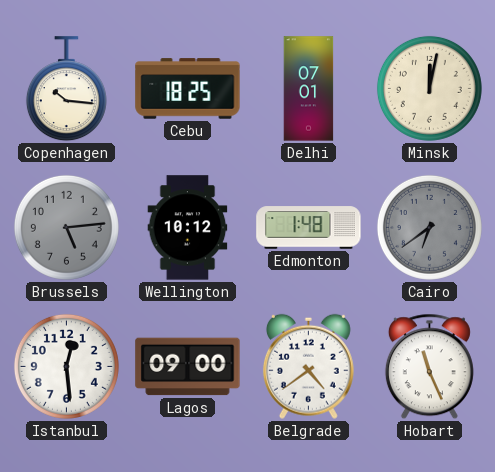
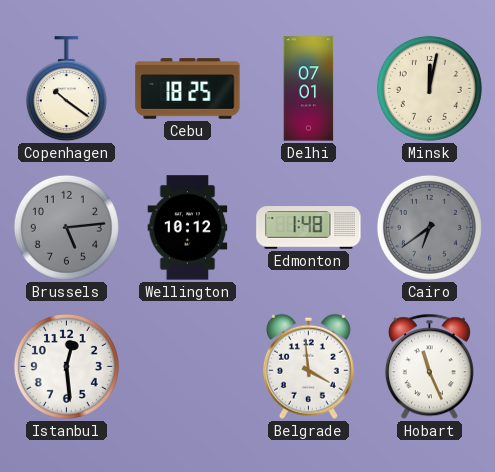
Copenhagen: 10:16 -> 10:21
Lagos: 09:00 -> none
Belgrade: 4:39 -> 3:59
